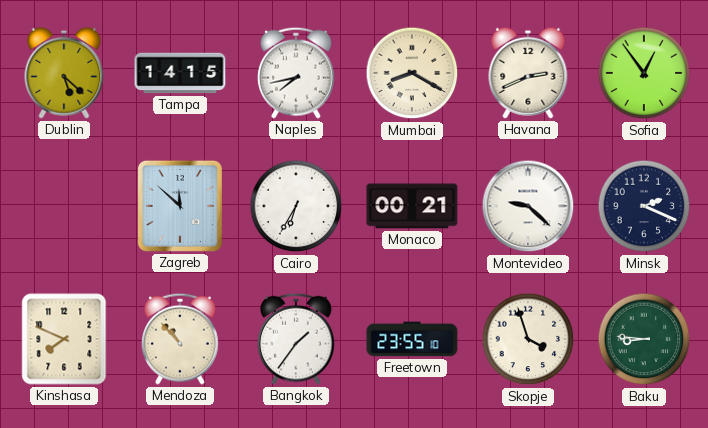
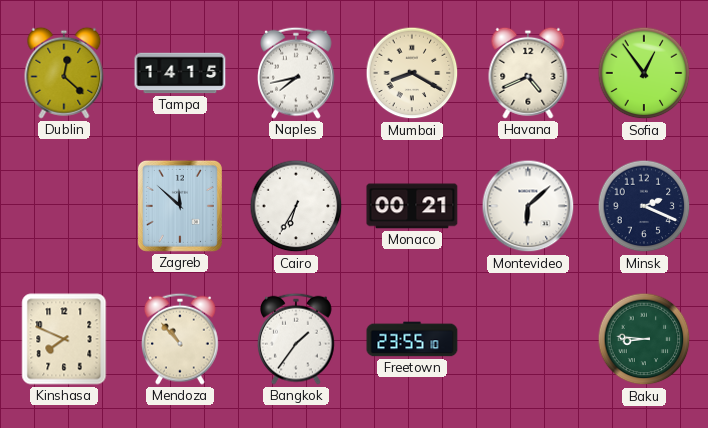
Dublin: 5:22 -> 12:22
Havana: 2:41 -> 4:41
Montevideo: 9:22 -> 6:08
Skopje: 3:57 -> none
